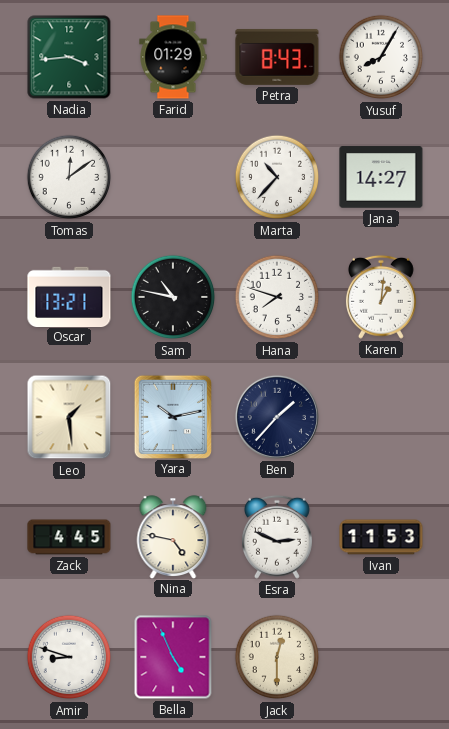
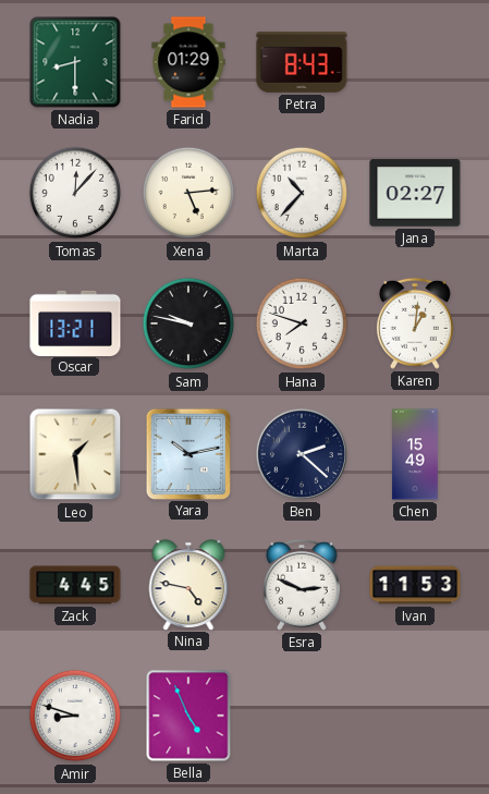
Nadia: 3:44 -> 8:30
Yusuf: 8:05 -> none
Tomas: 12:09 -> 12:07
Xena: none -> 5:14
Jana: 14:27 -> 02:27
Sam: 10:47 -> 9:47
Ben: 1:37 -> 2:22
Chen: none -> 15:49
Jack: 12:30 -> none
